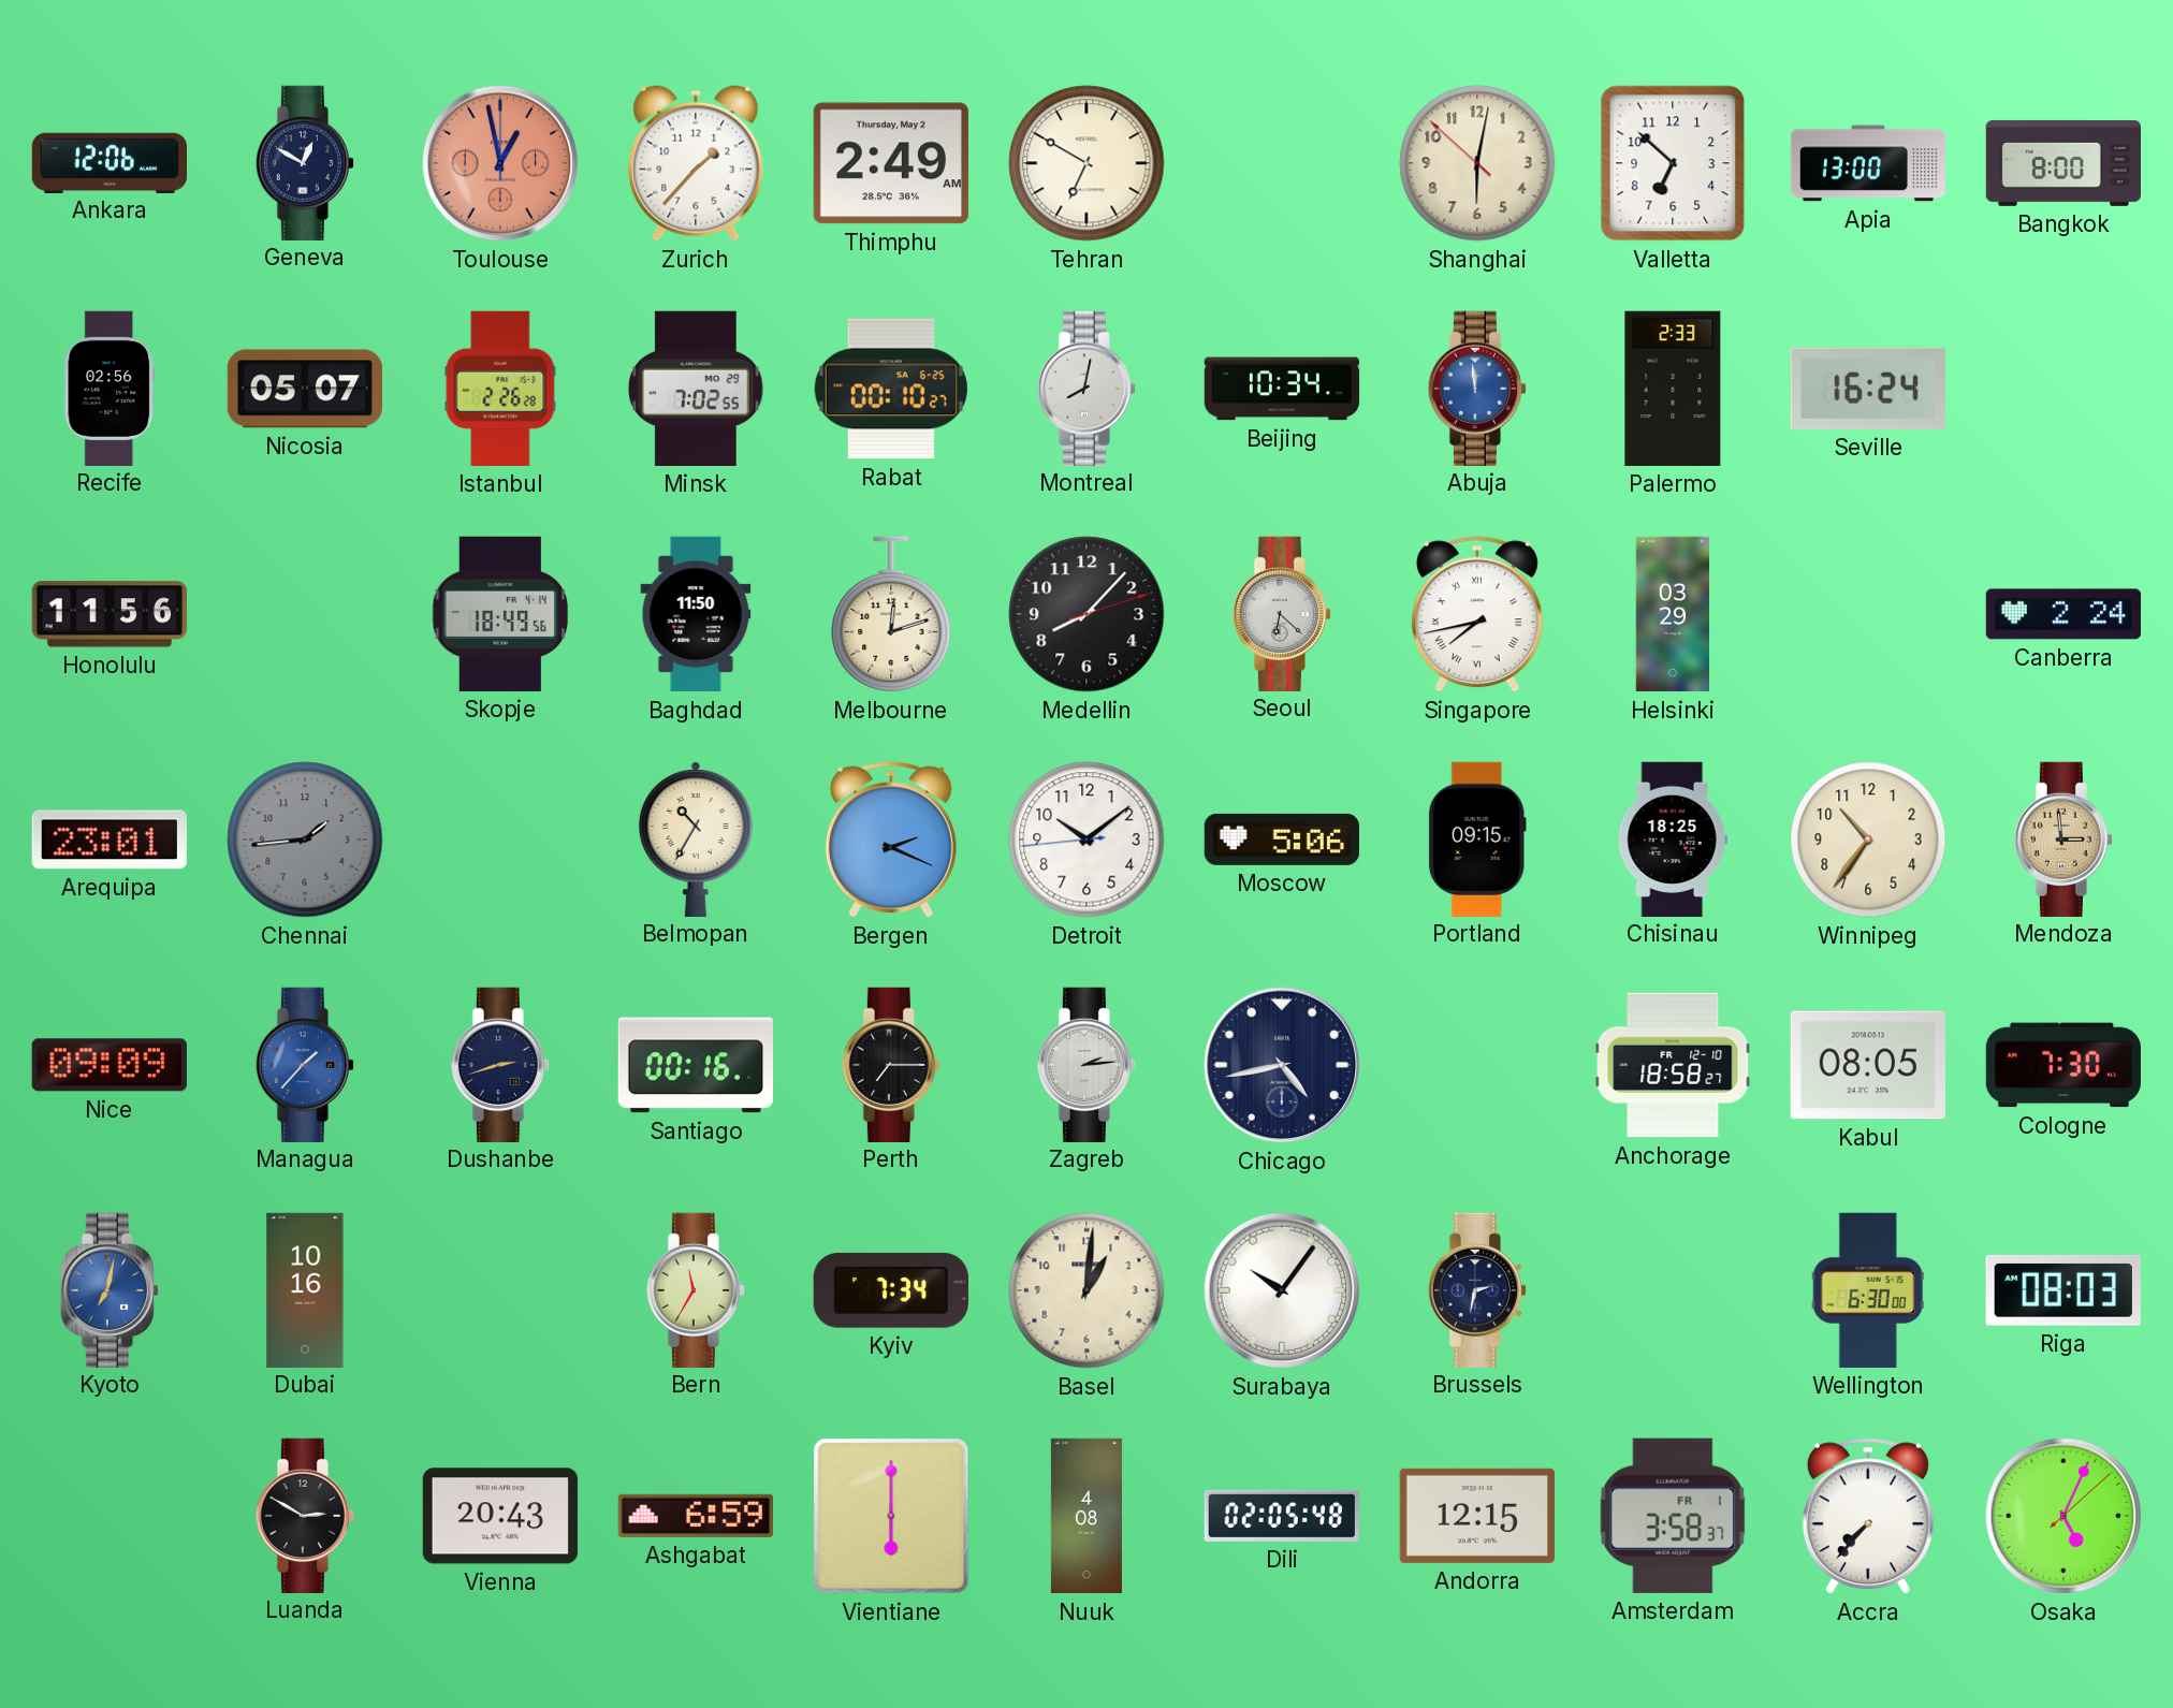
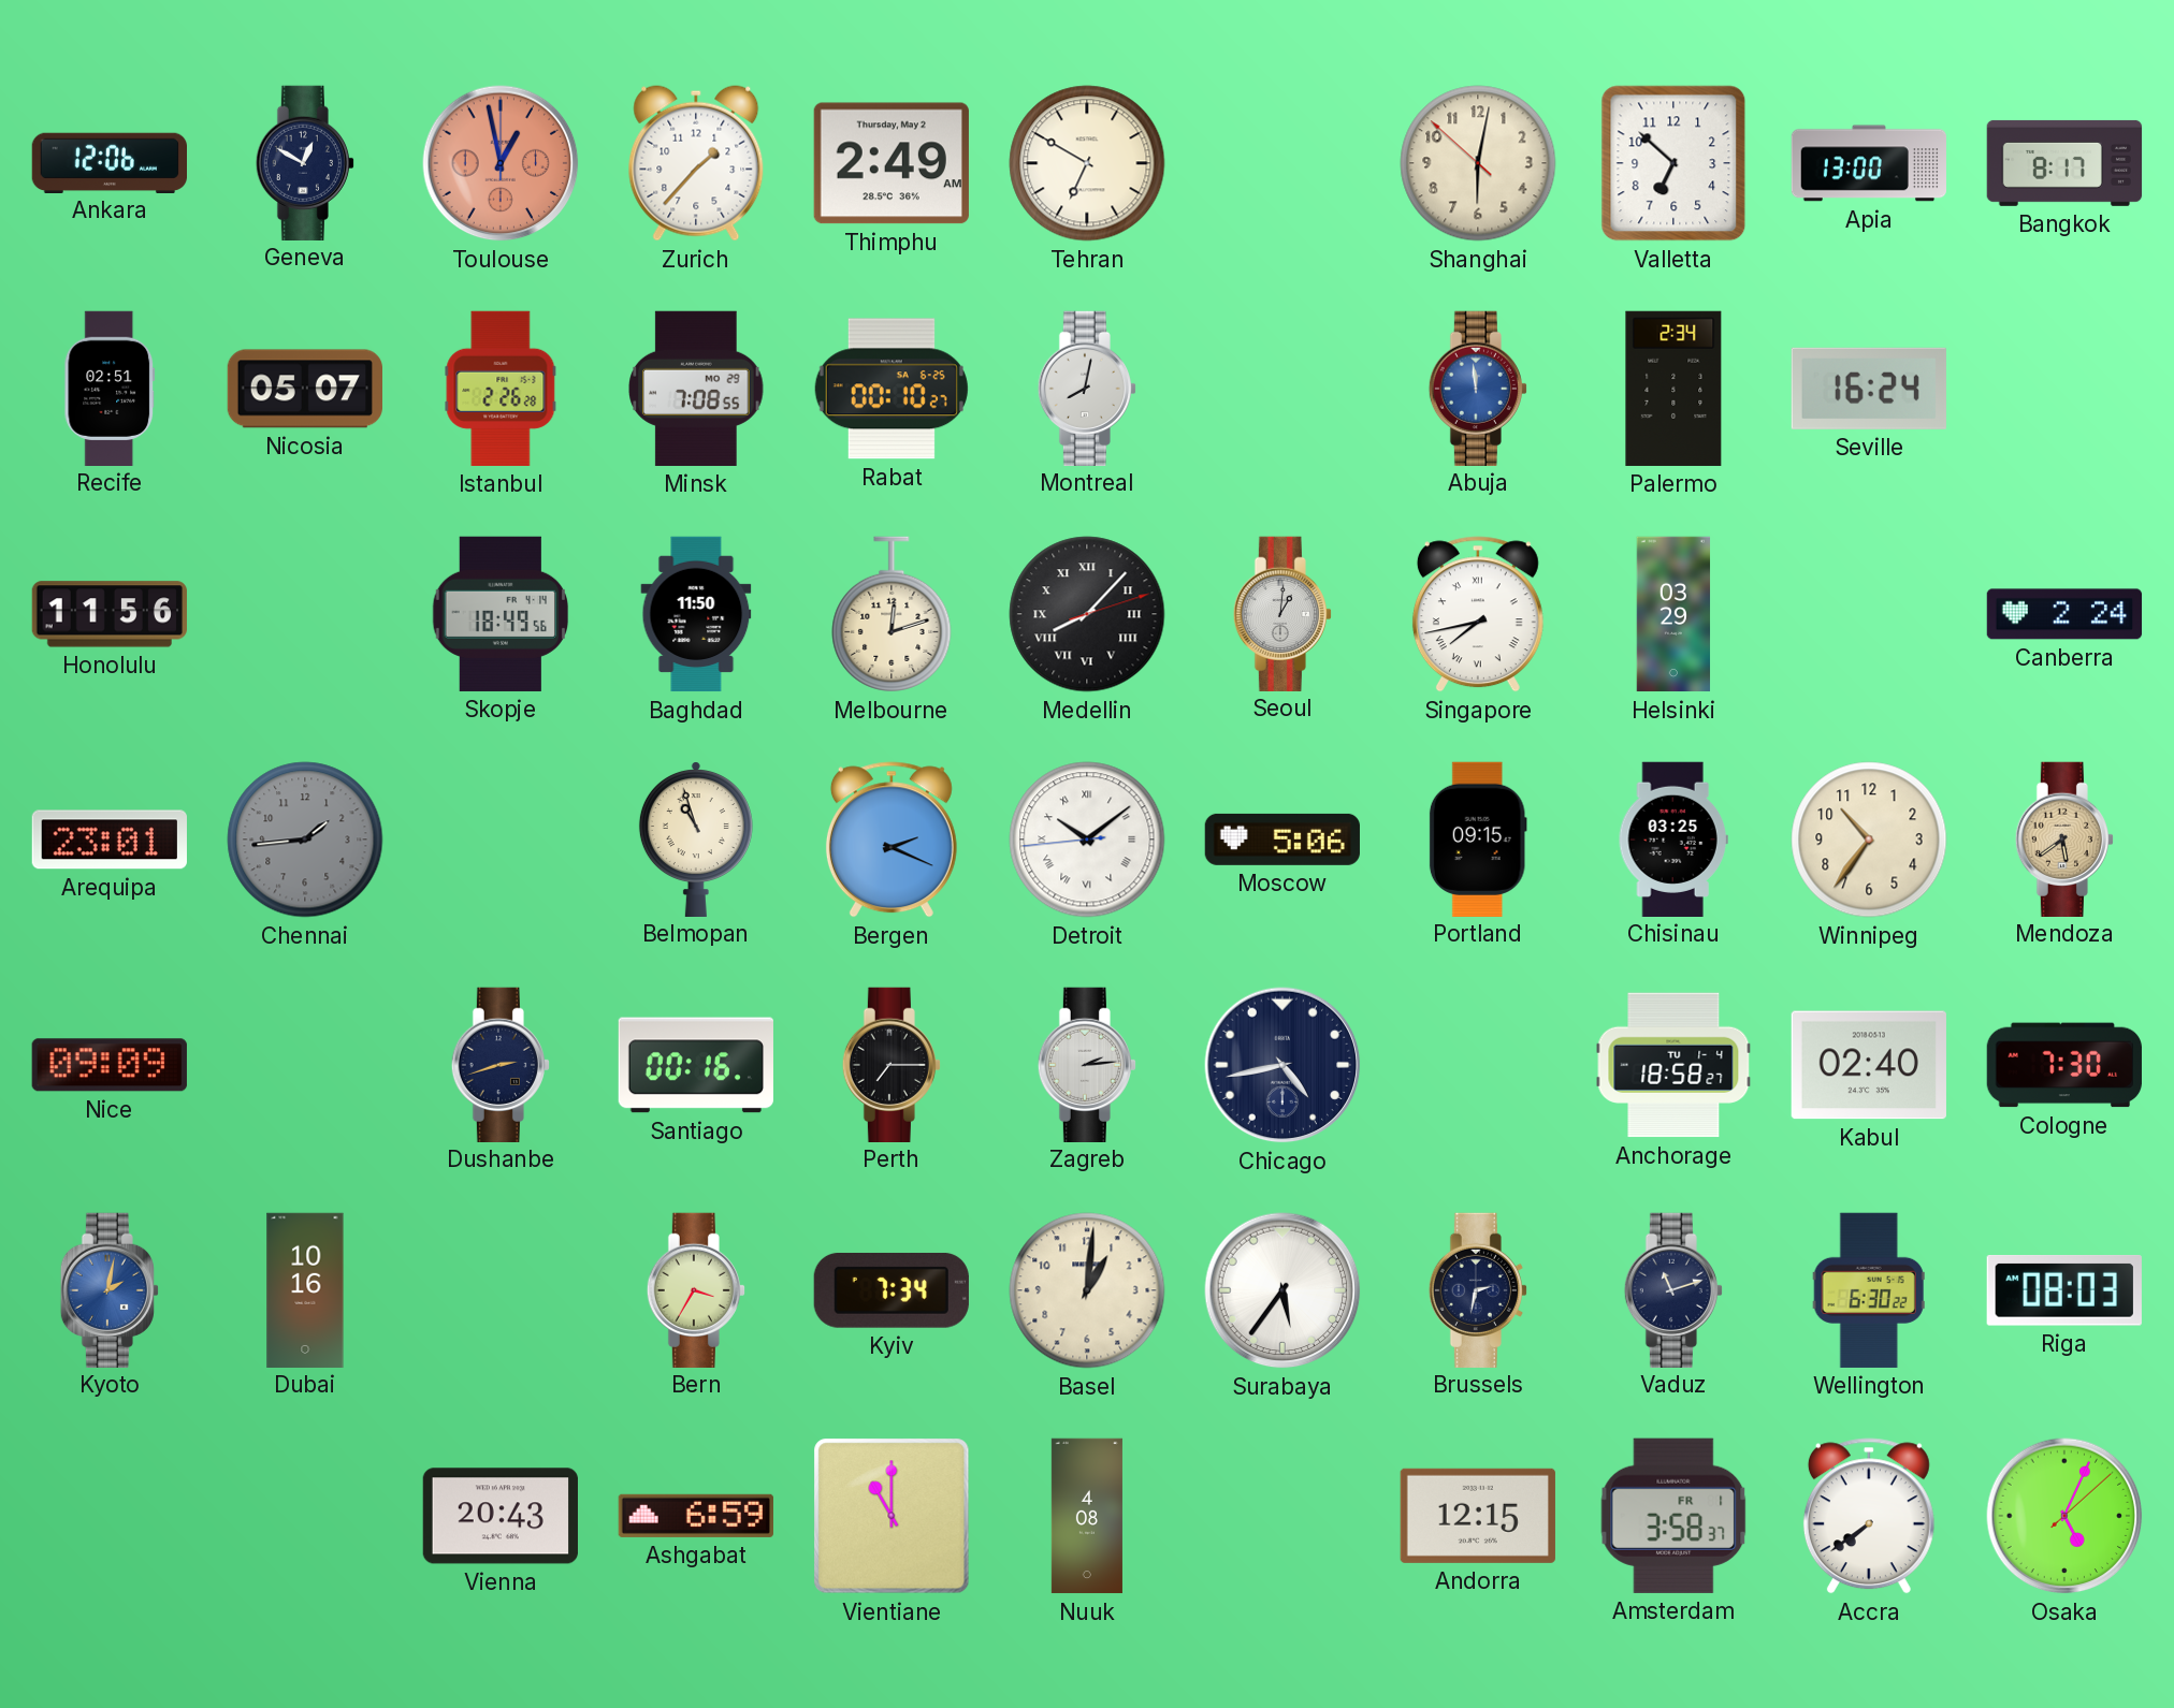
Bangkok: 8:00 -> 8:17
Recife: 02:56 -> 02:51
Minsk: 7:02 -> 7:08
Beijing: 10:34 -> none
Palermo: 2:33 -> 2:34
Medellin numerals: Arabic -> Roman
Seoul: 6:22 -> 1:01
Belmopan: 10:35 -> 10:57
Detroit numerals: Arabic -> Roman
Chisinau: 18:25 -> 03:25
Mendoza: 2:59 -> 5:39
Managua: 1:37 -> none
Anchorage date: FR 12-10 -> TU 1-4
Kabul: 08:05 -> 02:40
Kyoto: 7:02 -> 2:02
Bern: 11:35 -> 3:35
Surabaya: 10:06 -> 5:36
Vaduz: none -> 11:12
Wellington: 6:30:00 -> 6:30:22
Luanda: 2:50 -> none
Vientiane: 6:00 -> 11:00
Dili: 02:05 -> none
Accra: 7:37 -> 7:39
